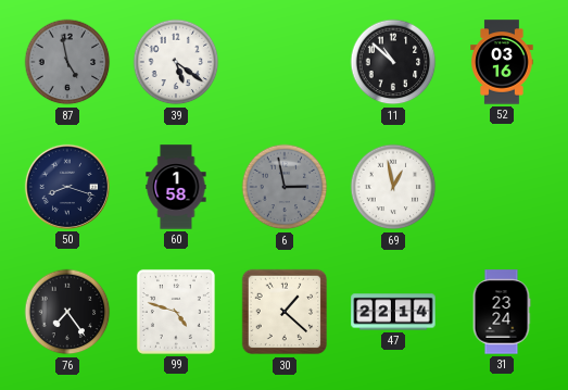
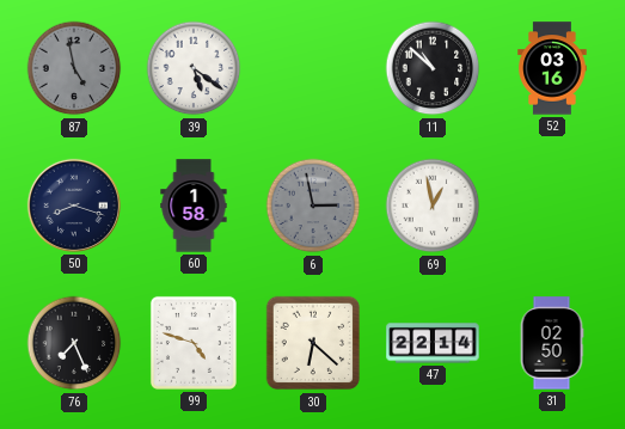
76: 7:24 -> 7:26
30: 1:22 -> 6:22
31: 23:24 -> 02:50
